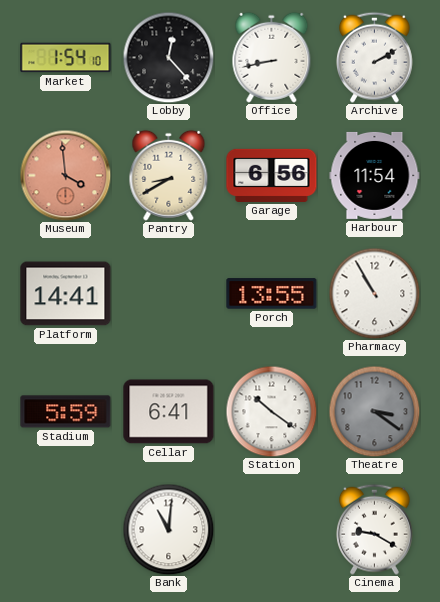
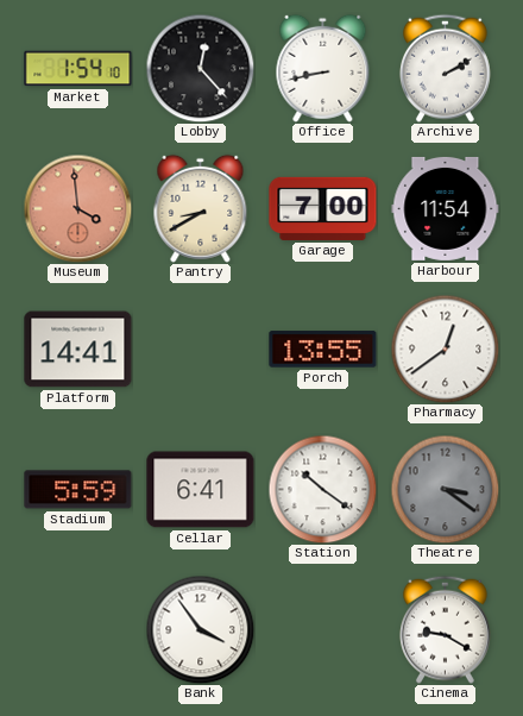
Garage: 6:56 -> 7:00
Pharmacy: 10:55 -> 12:39
Bank: 11:01 -> 3:54
